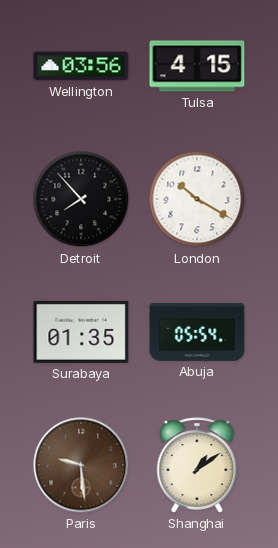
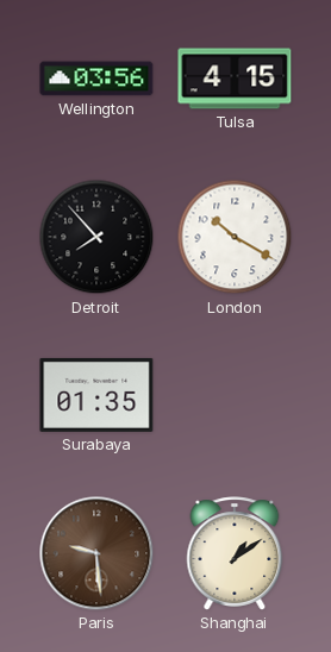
Abuja: 05:54 -> none
